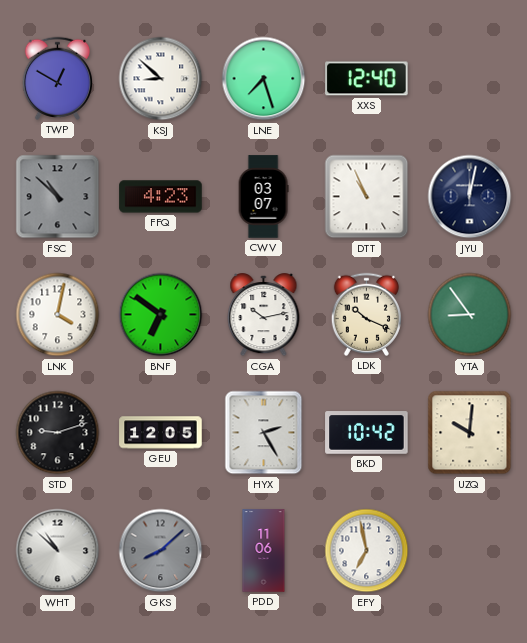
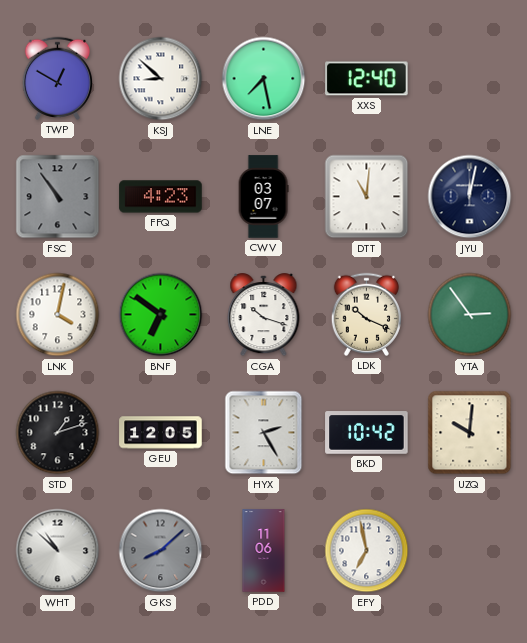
LNE: 7:27 -> 7:28
FSC: 10:52 -> 10:54
DTT: 10:56 -> 11:01
CGA: 10:13 -> 10:18
YTA: 8:54 -> 2:54
STD: 9:12 -> 1:12
